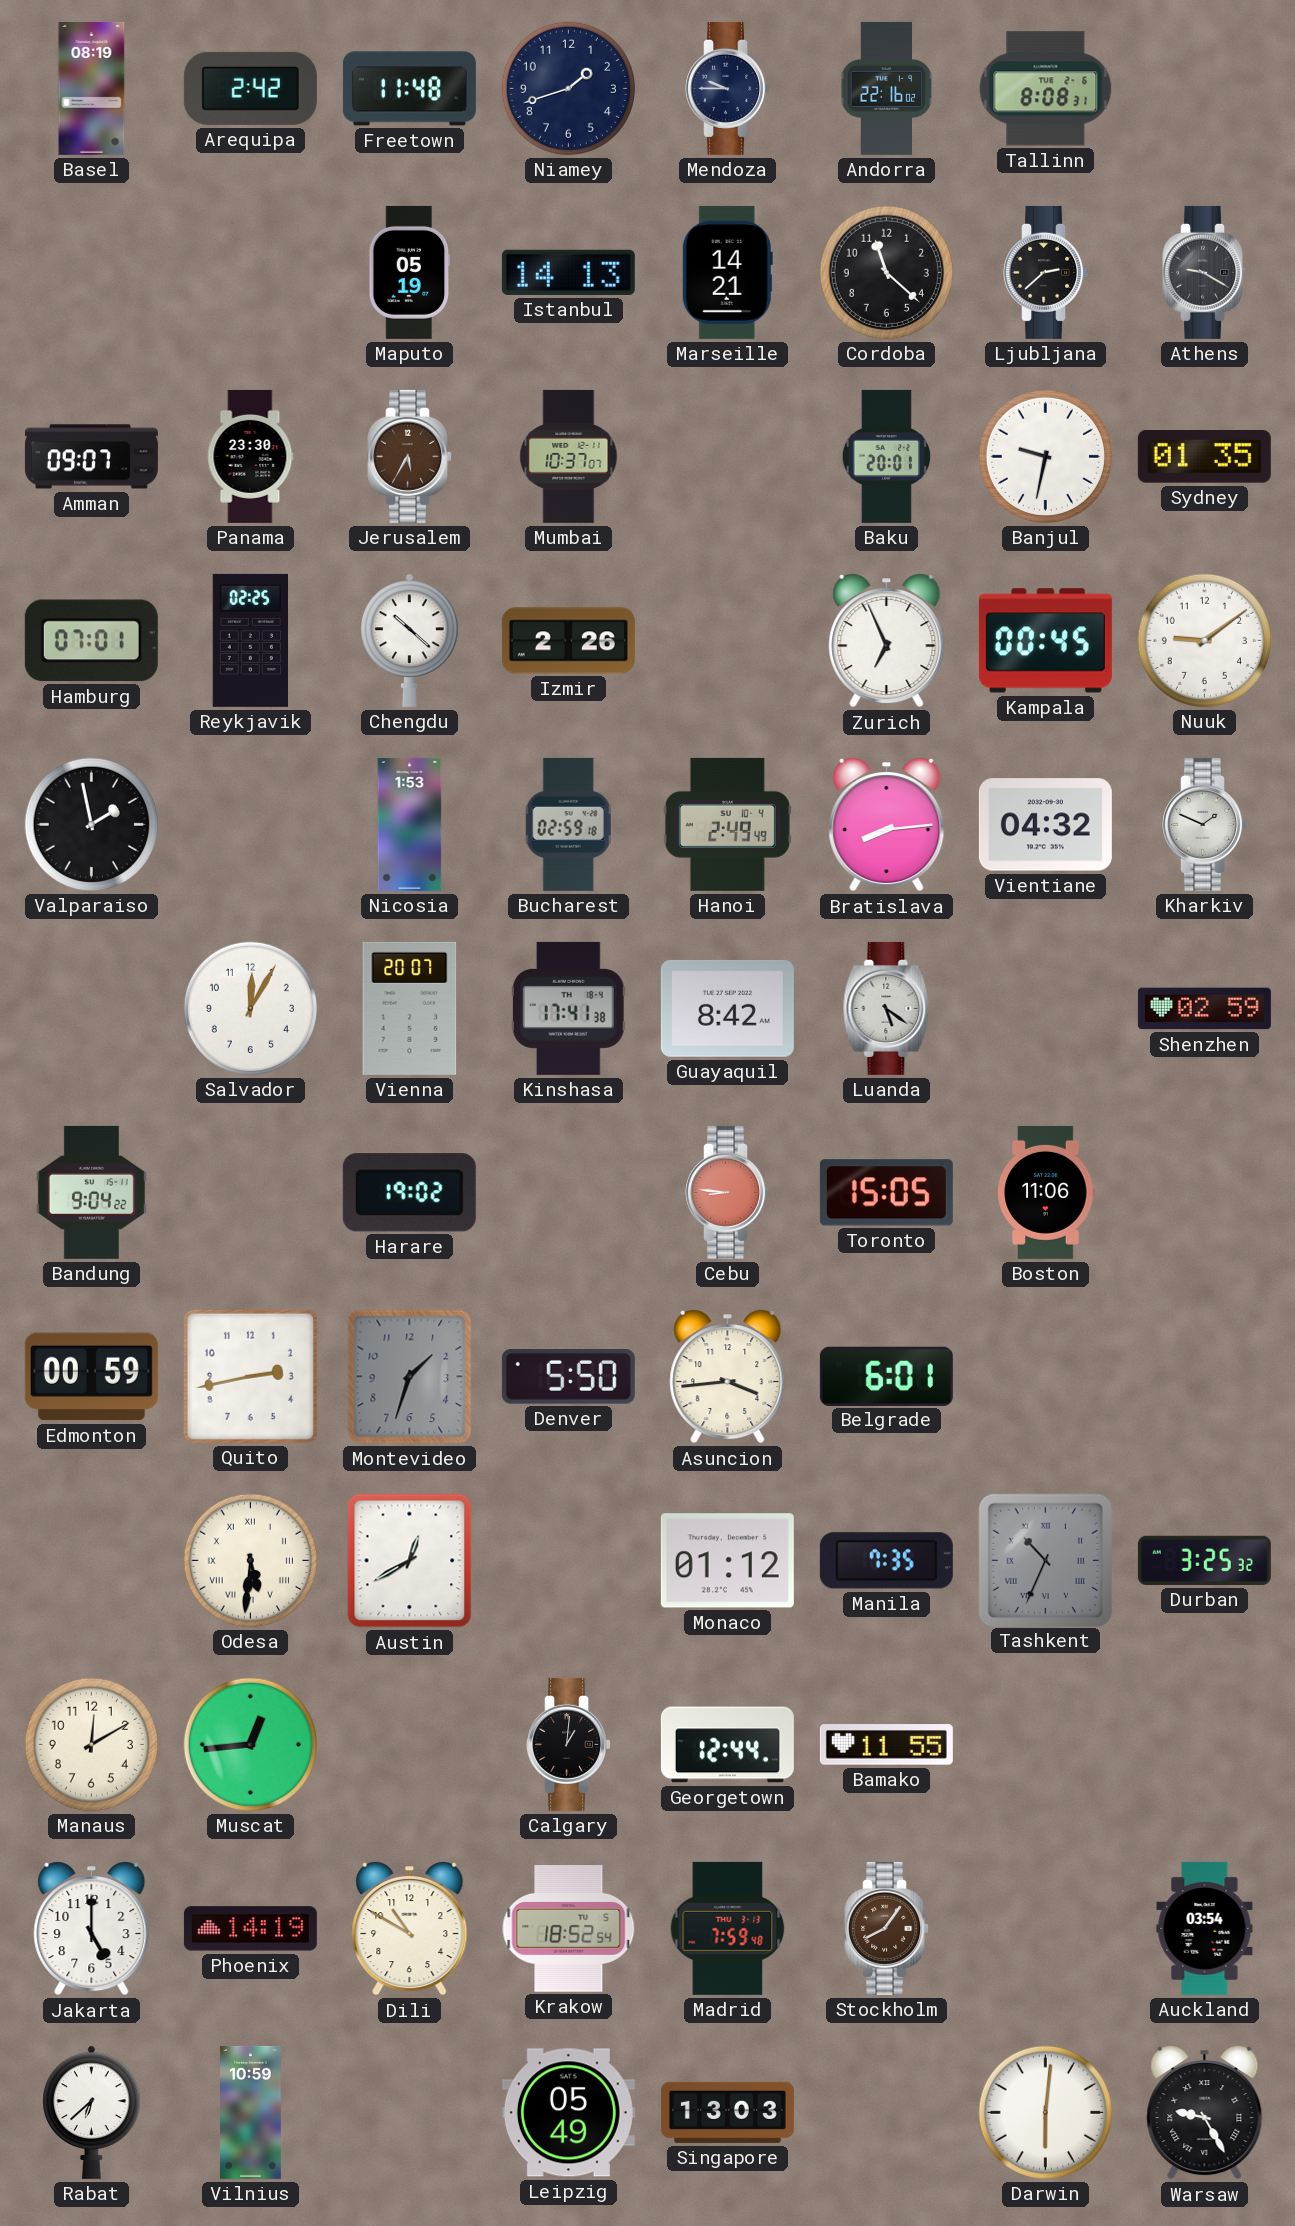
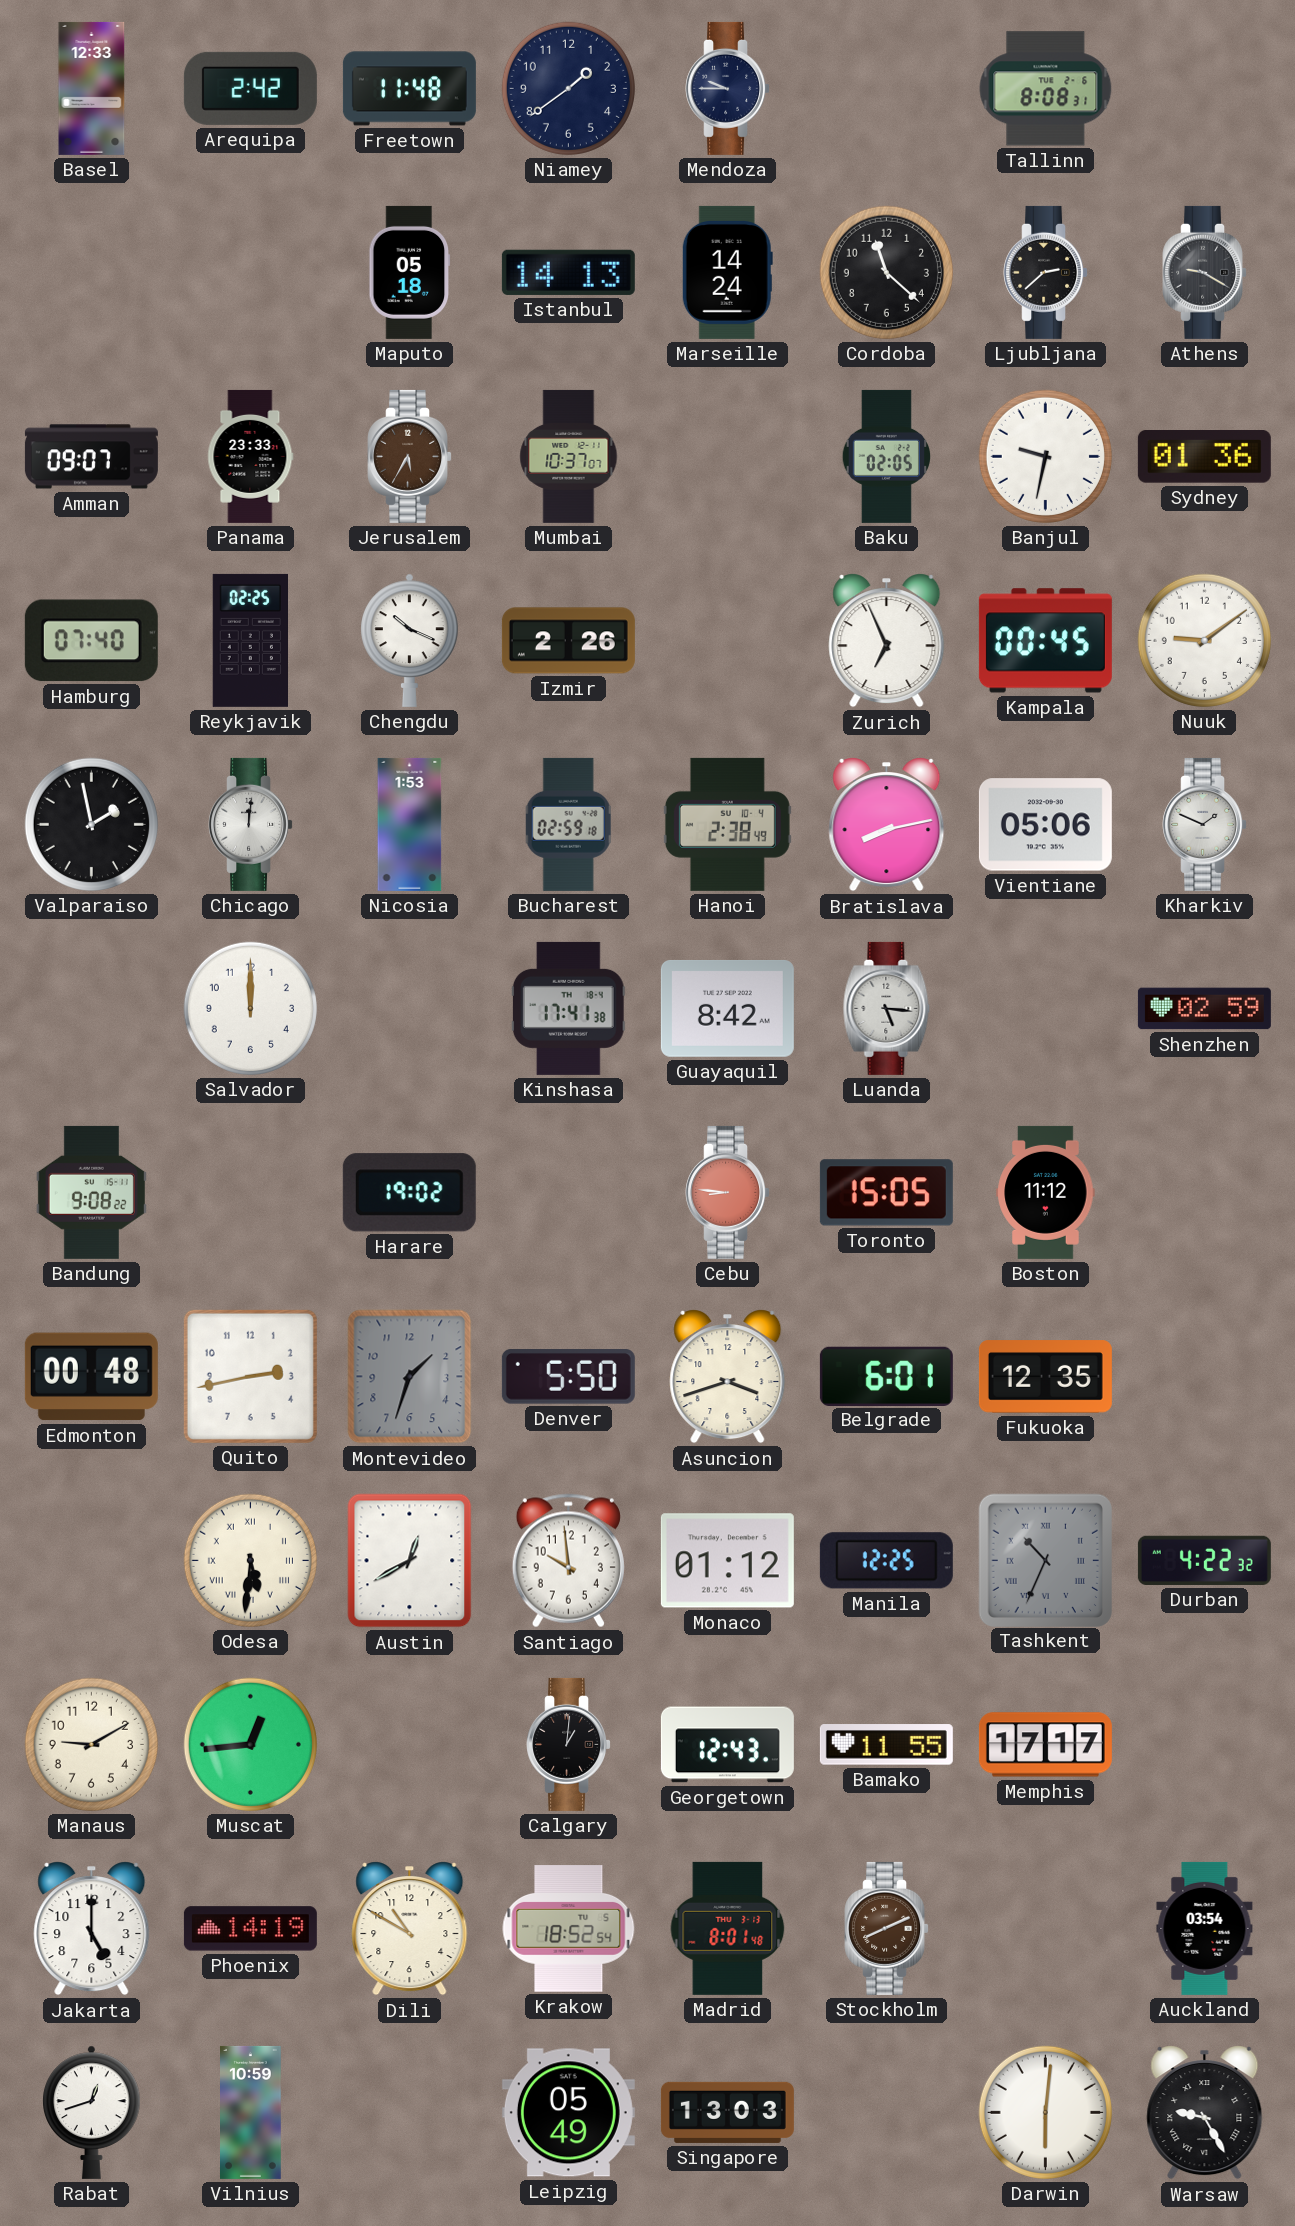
Basel: 08:19 -> 12:33
Niamey: 1:42 -> 1:39
Andorra: 22:16 -> none
Maputo: 05:19 -> 05:18
Marseille: 14:21 -> 14:24
Panama: 23:30 -> 23:33
Baku: 20:01 -> 02:05
Sydney: 01:35 -> 01:36
Hamburg: 07:01 -> 07:40
Chengdu: 10:22 -> 10:19
Chicago: none -> 12:01
Hanoi: 2:49 -> 2:38
Bratislava: 8:14 -> 8:13
Vientiane: 04:32 -> 05:06
Salvador: 12:05 -> 12:00
Vienna: 20:07 -> none
Luanda: 5:21 -> 5:16
Bandung: 9:04 -> 9:08
Boston: 11:06 -> 11:12
Edmonton: 00:59 -> 00:48
Asuncion: 3:44 -> 3:42
Fukuoka: none -> 12:35
Santiago: none -> 9:59
Manila: 7:35 -> 12:25
Durban: 3:25 -> 4:22
Manaus: 12:10 -> 9:10
Georgetown: 12:44 -> 12:43
Memphis: none -> 17:17
Madrid: 7:59 -> 8:01
Stockholm: 8:06 -> 8:11
Rabat: 6:38 -> 12:42
